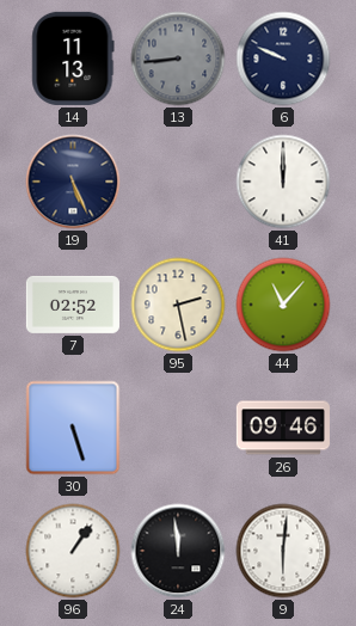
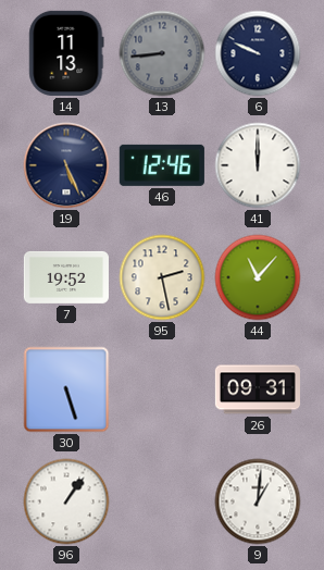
46: none -> 12:46
7: 02:52 -> 19:52
26: 09:46 -> 09:31
24: 11:59 -> none
9: 6:01 -> 1:01
